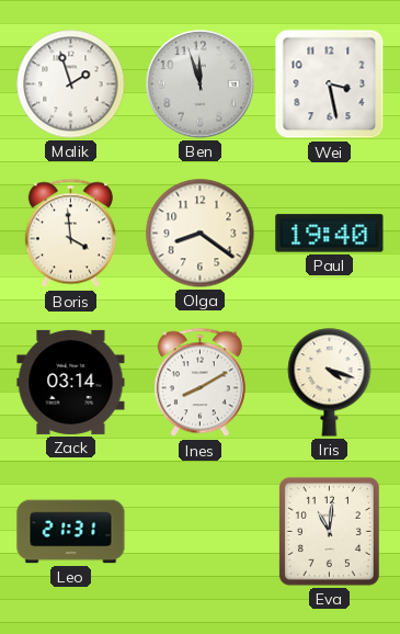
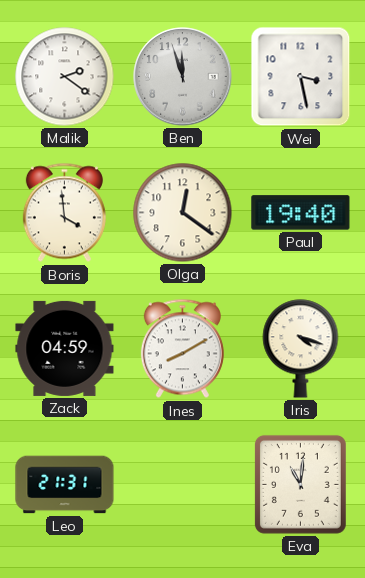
Malik: 1:57 -> 2:21
Olga: 8:21 -> 12:21
Zack: 03:14 -> 04:59
